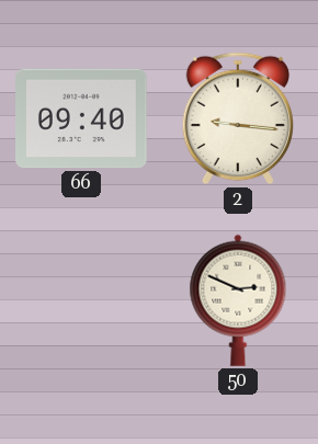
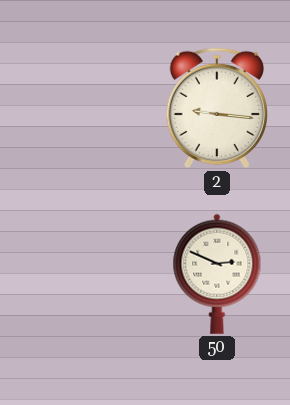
66: 09:40 -> none
